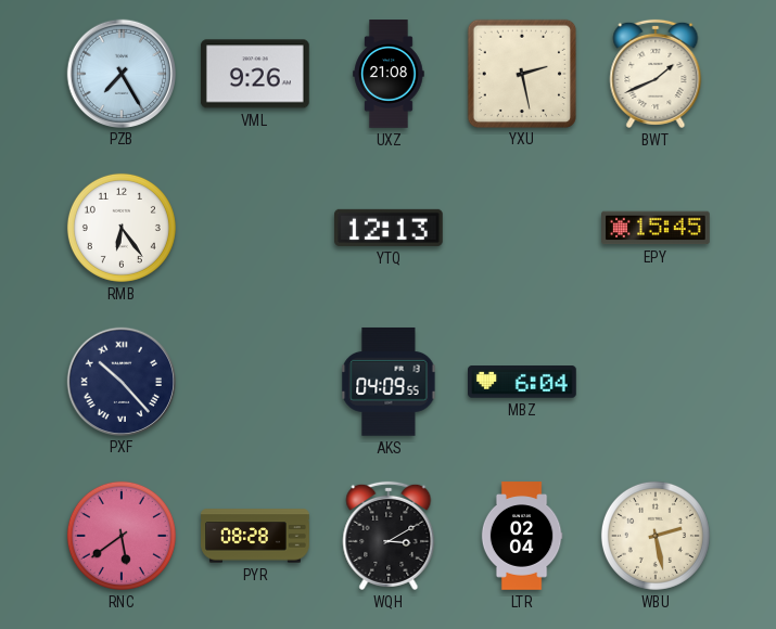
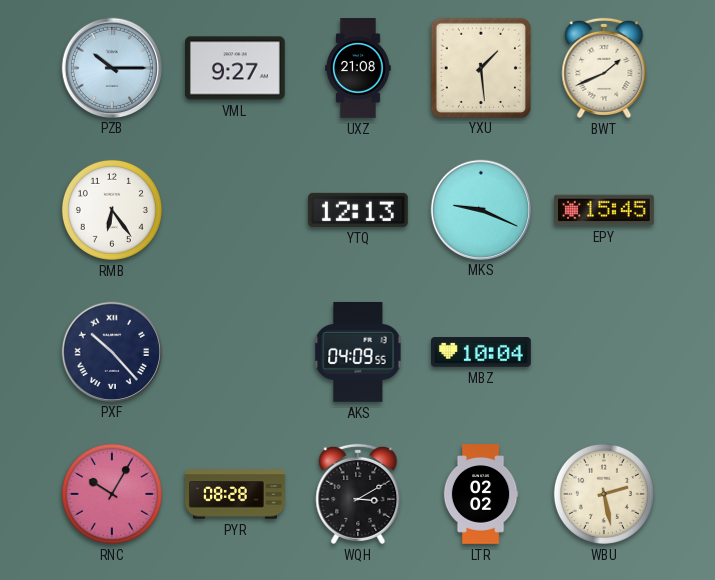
PZB: 7:25 -> 10:15
VML: 9:26 -> 9:27
YXU: 2:28 -> 1:29
MKS: none -> 9:19
MBZ: 6:04 -> 10:04
RNC: 5:39 -> 10:05
LTR: 02:04 -> 02:02
